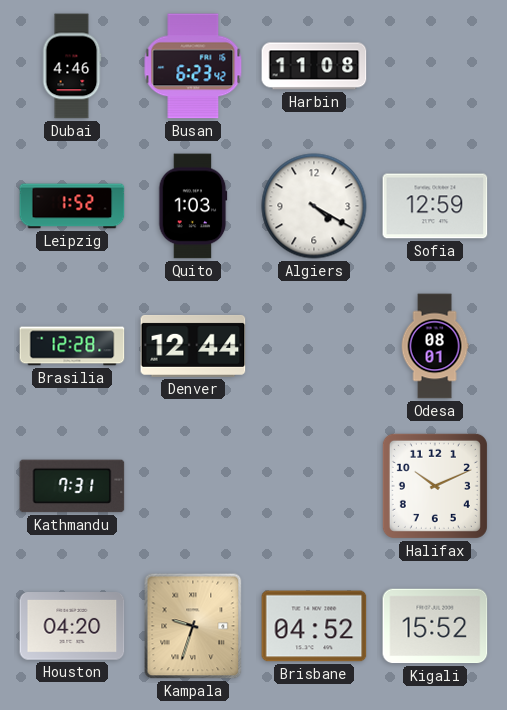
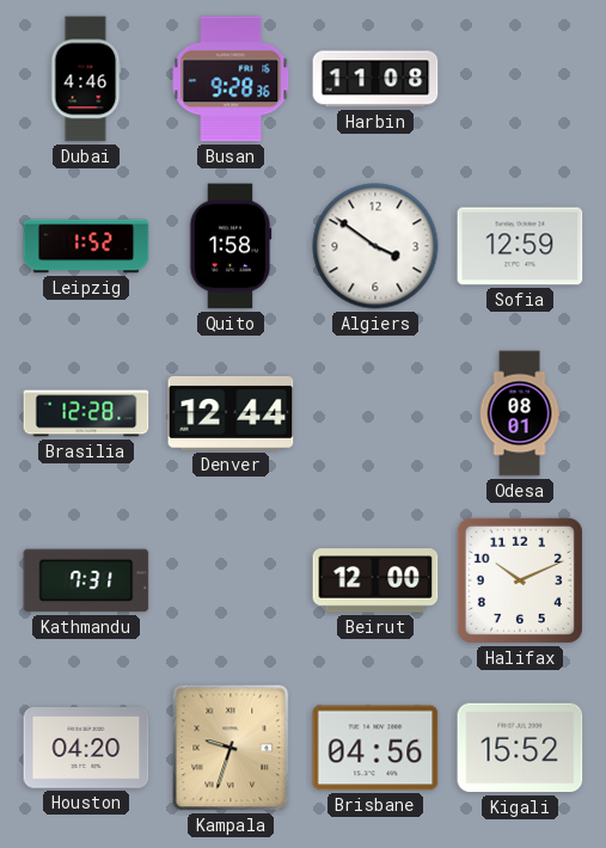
Busan: 6:23 -> 9:28
Quito: 1:03 -> 1:58
Algiers: 4:20 -> 3:51
Beirut: none -> 12:00
Brisbane: 04:52 -> 04:56
